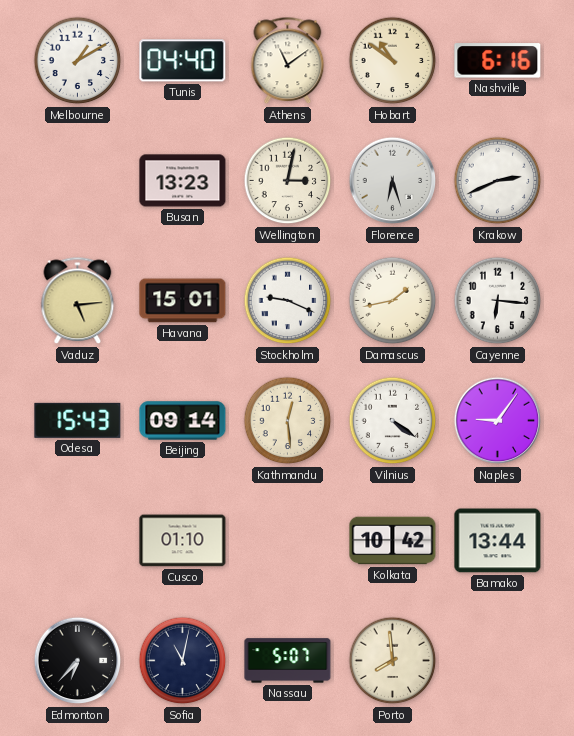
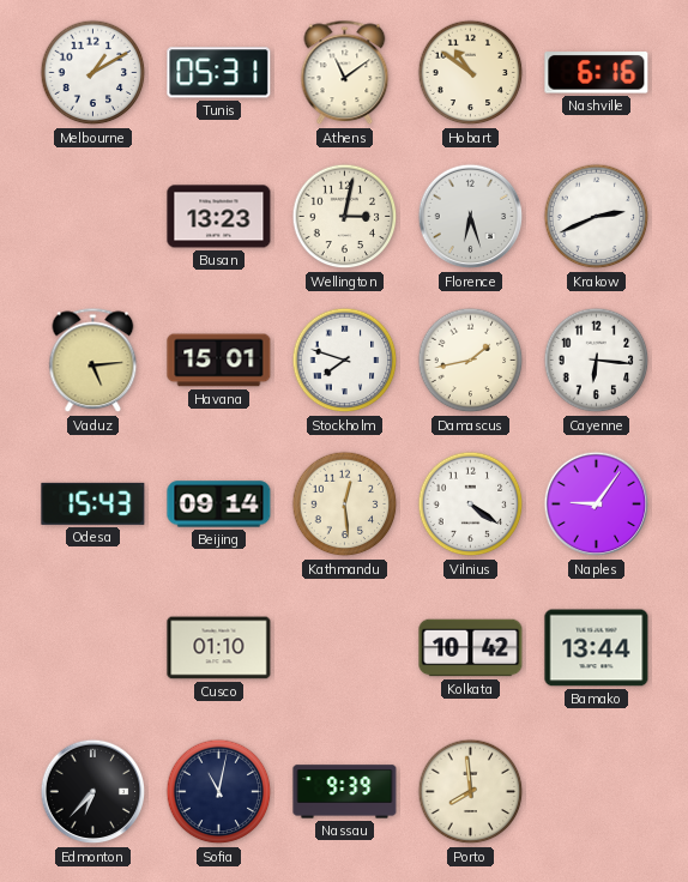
Tunis: 04:40 -> 05:31
Stockholm: 9:19 -> 7:48
Nassau: 5:07 -> 9:39
